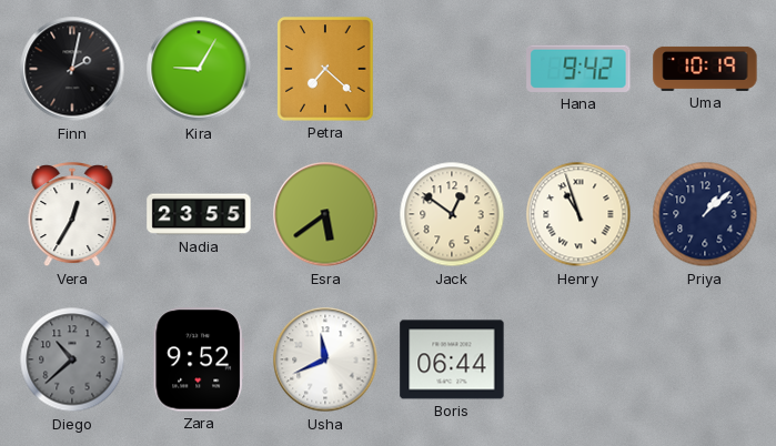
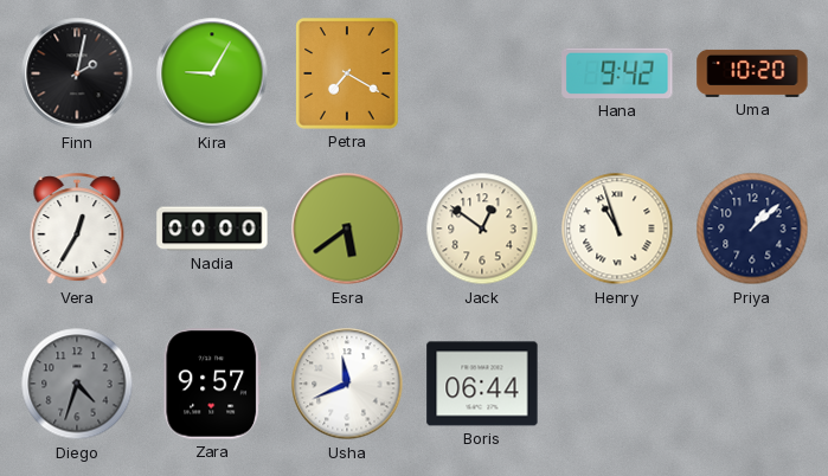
Petra: 7:22 -> 7:20
Uma: 10:19 -> 10:20
Nadia: 23:55 -> 00:00
Diego: 10:38 -> 4:33
Zara: 9:52 -> 9:57
